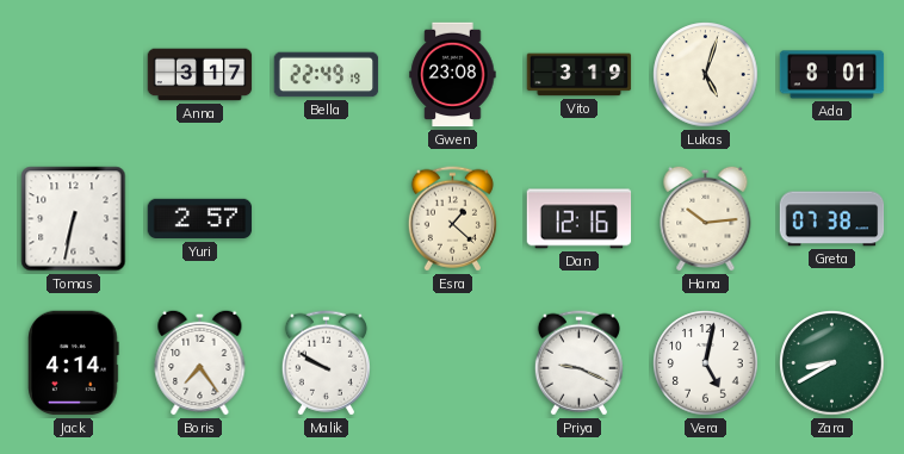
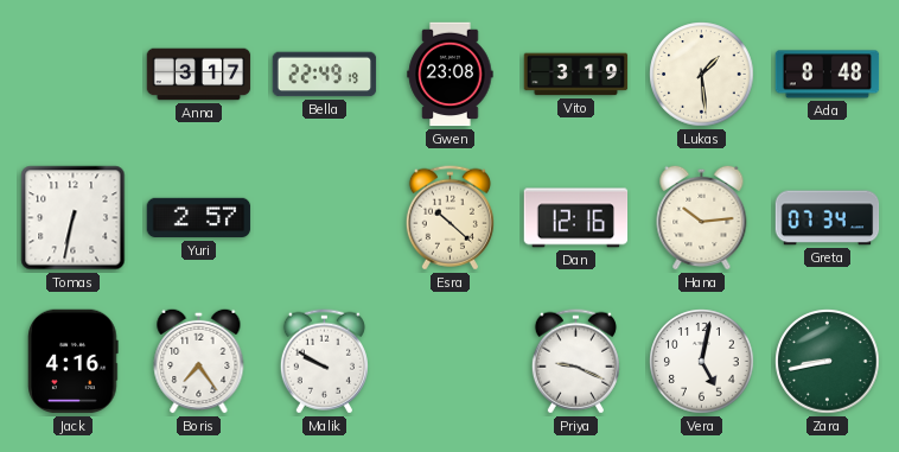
Lukas: 5:03 -> 1:29
Ada: 8:01 -> 8:48
Esra: 1:22 -> 10:22
Greta: 07:38 -> 07:34
Jack: 4:14 -> 4:16
Zara: 8:40 -> 8:43
